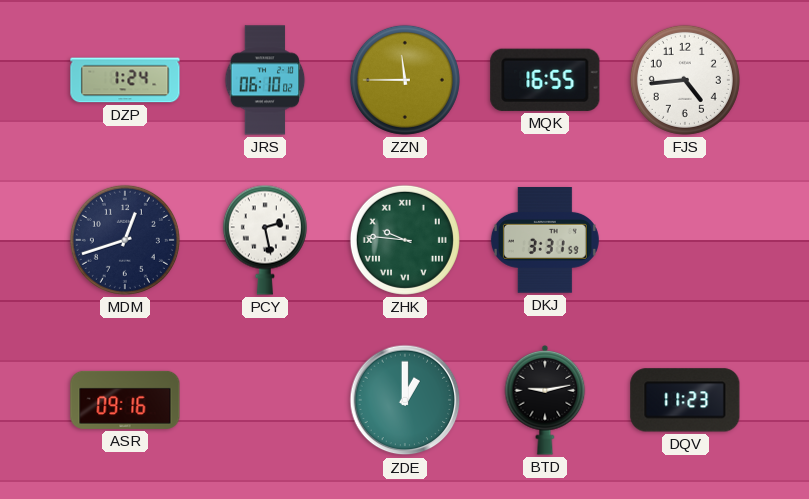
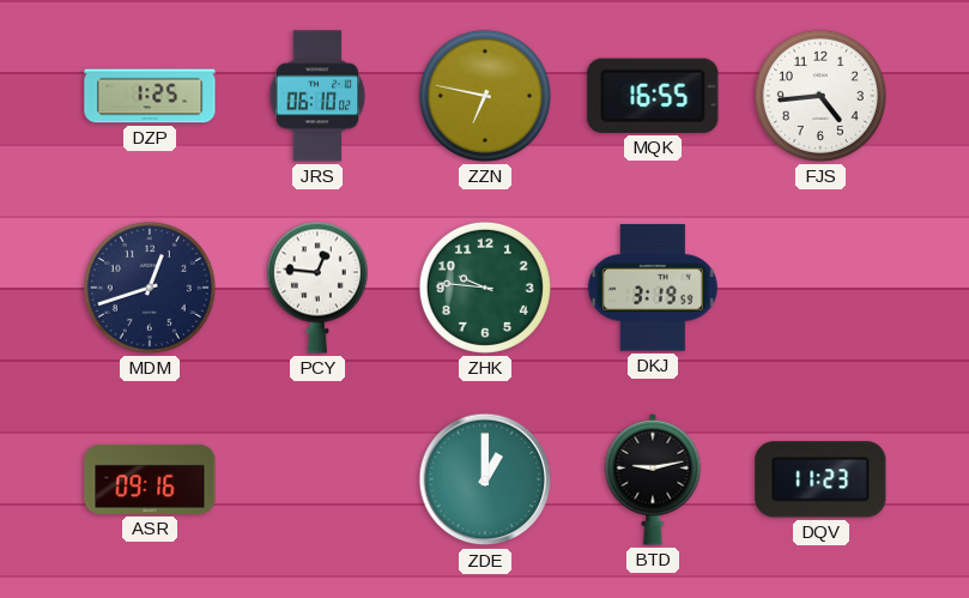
DZP: 1:24 -> 1:25
ZZN: 11:45 -> 6:47
PCY: 2:28 -> 12:46
ZHK numerals: Roman -> Arabic
DKJ: 3:31 -> 3:19
